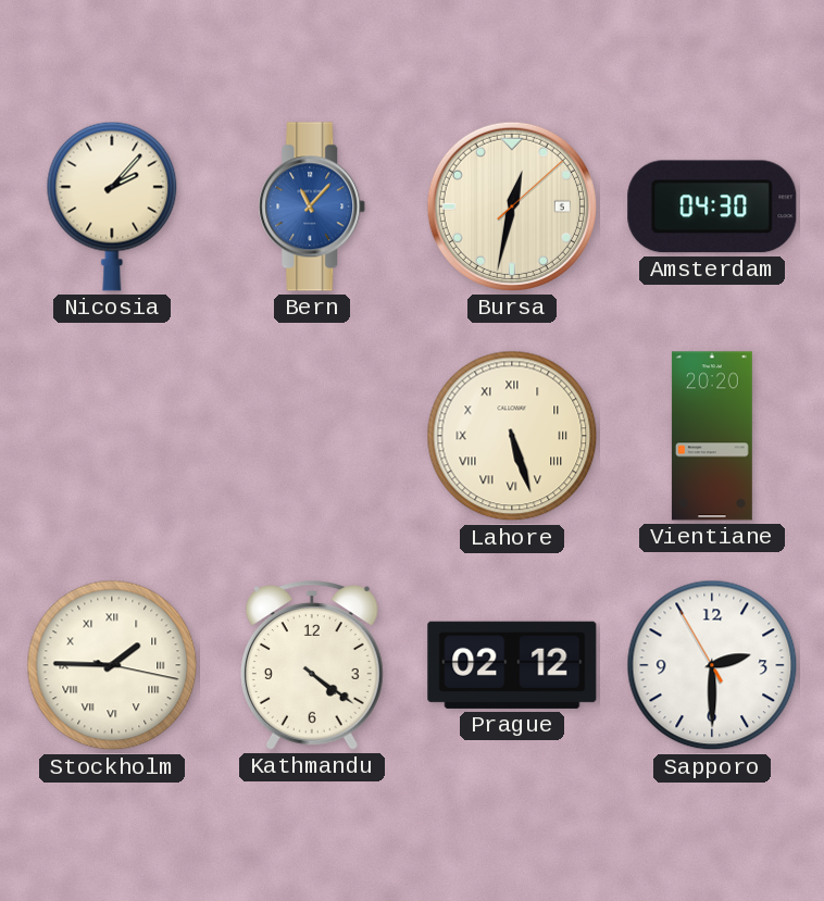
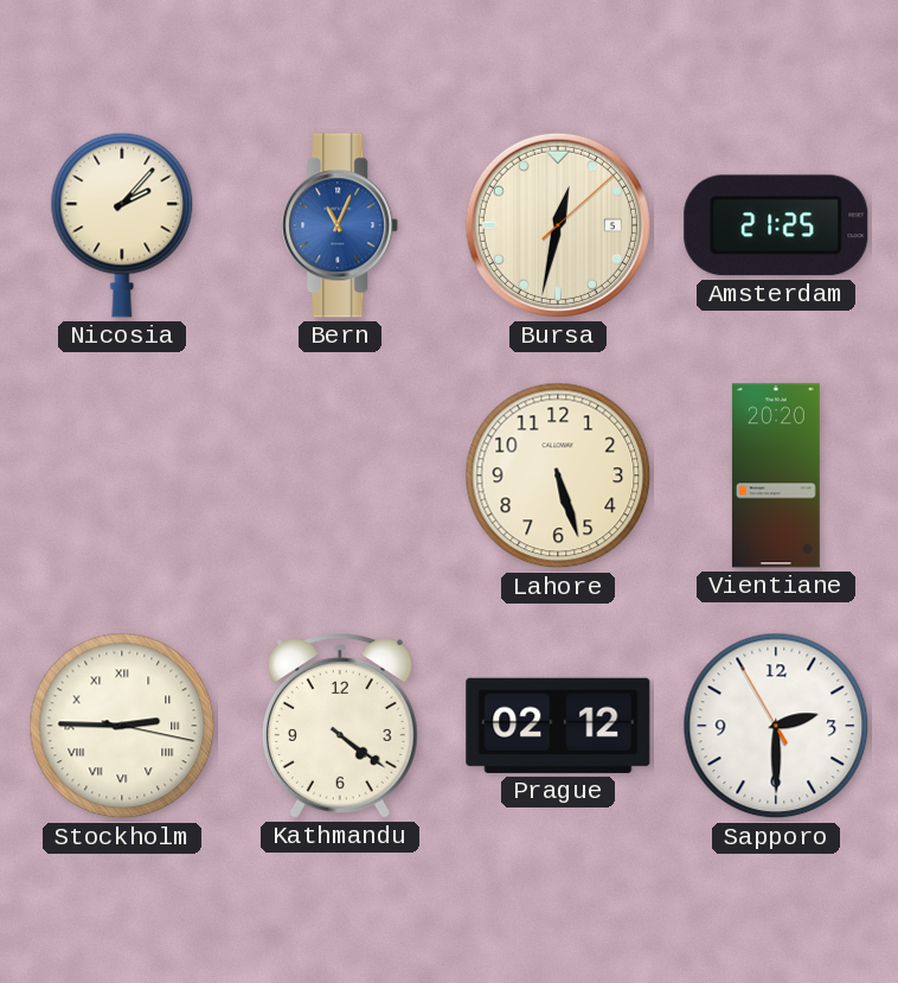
Bern: 11:07 -> 11:04
Amsterdam: 04:30 -> 21:25
Lahore numerals: Roman -> Arabic
Stockholm: 1:45 -> 2:45
